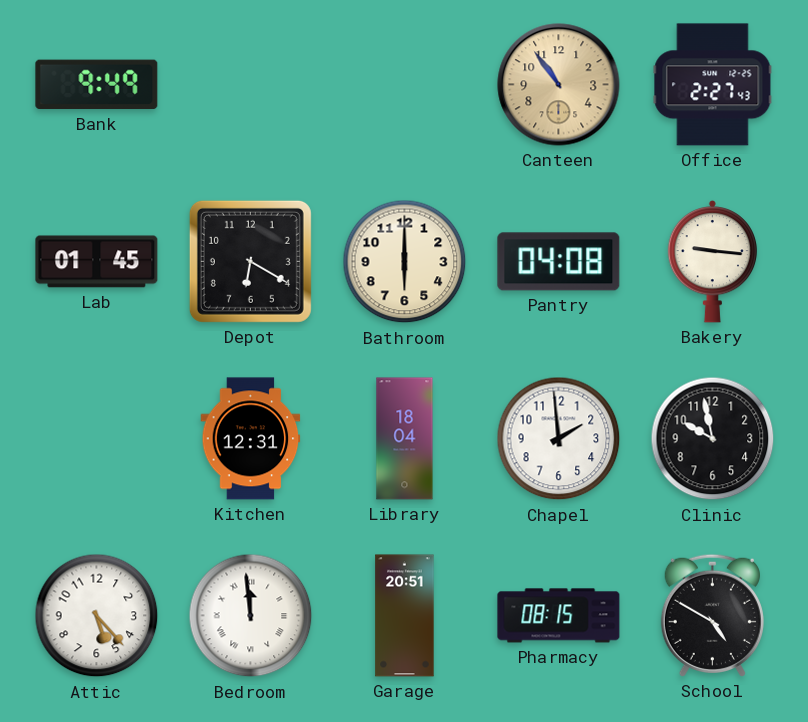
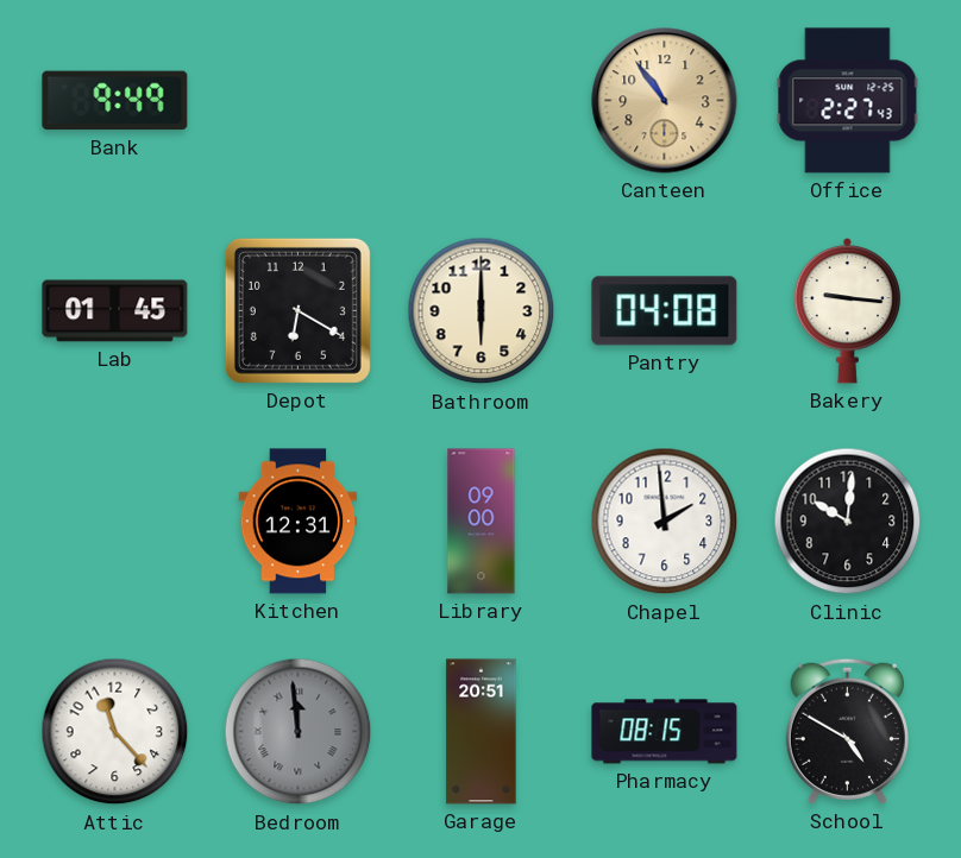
Library: 18:04 -> 09:00
Clinic: 9:58 -> 10:01
Attic: 5:23 -> 11:23
Bedroom dial: white -> grey
